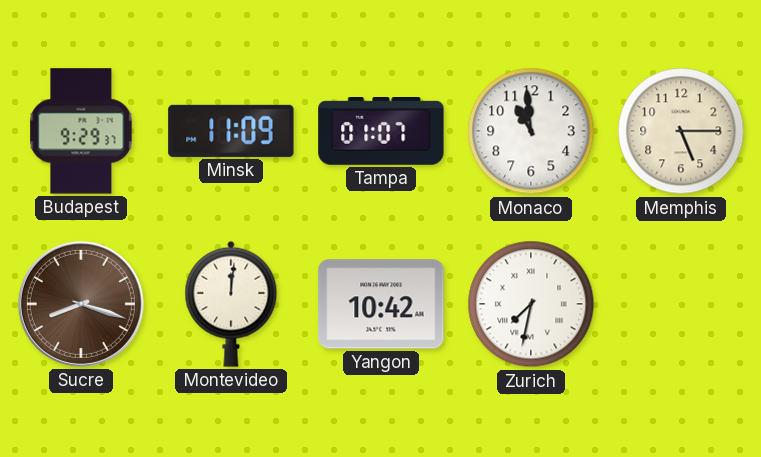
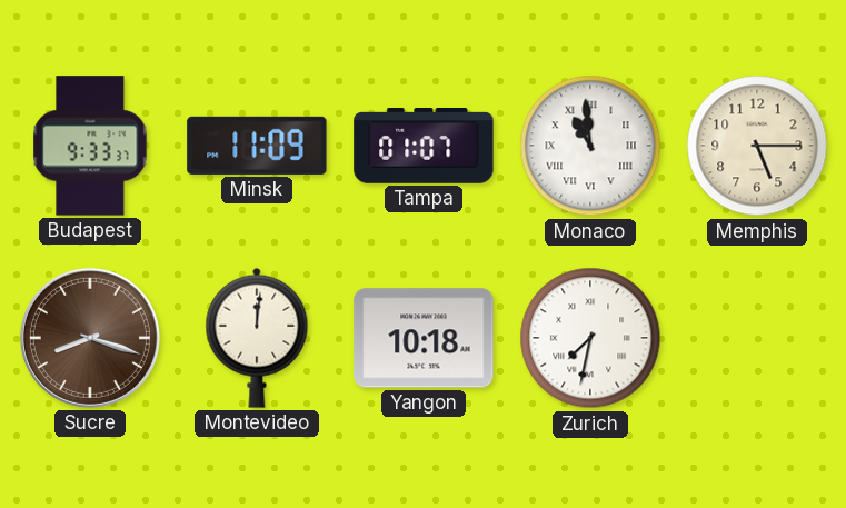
Budapest: 9:29 -> 9:33
Monaco numerals: Arabic -> Roman
Yangon: 10:42 -> 10:18
